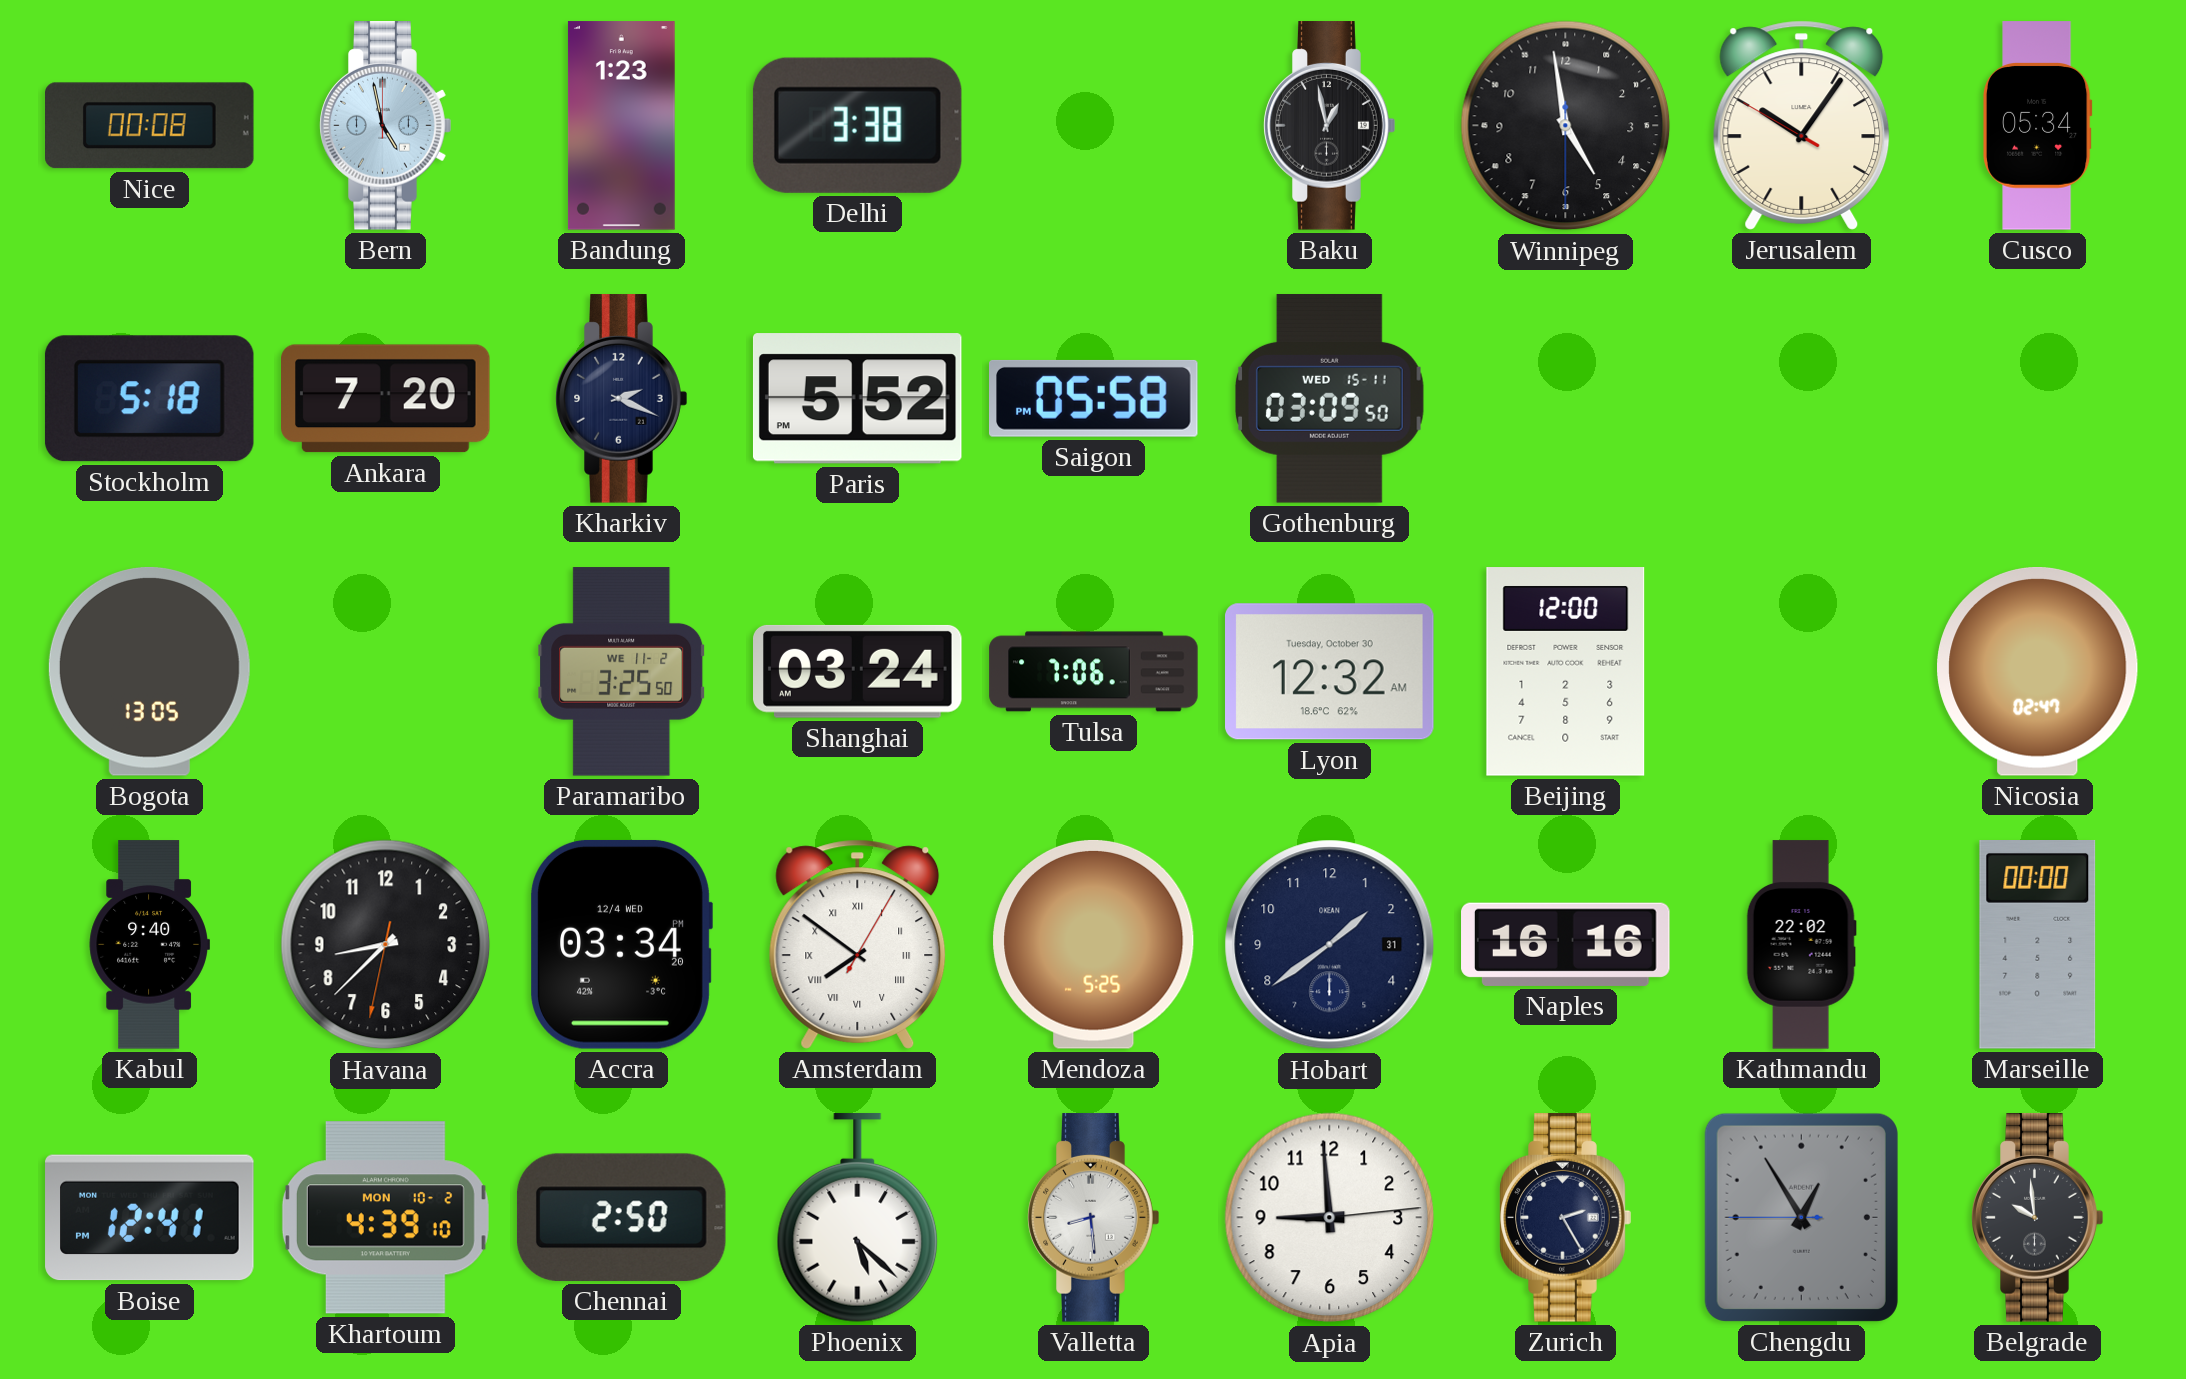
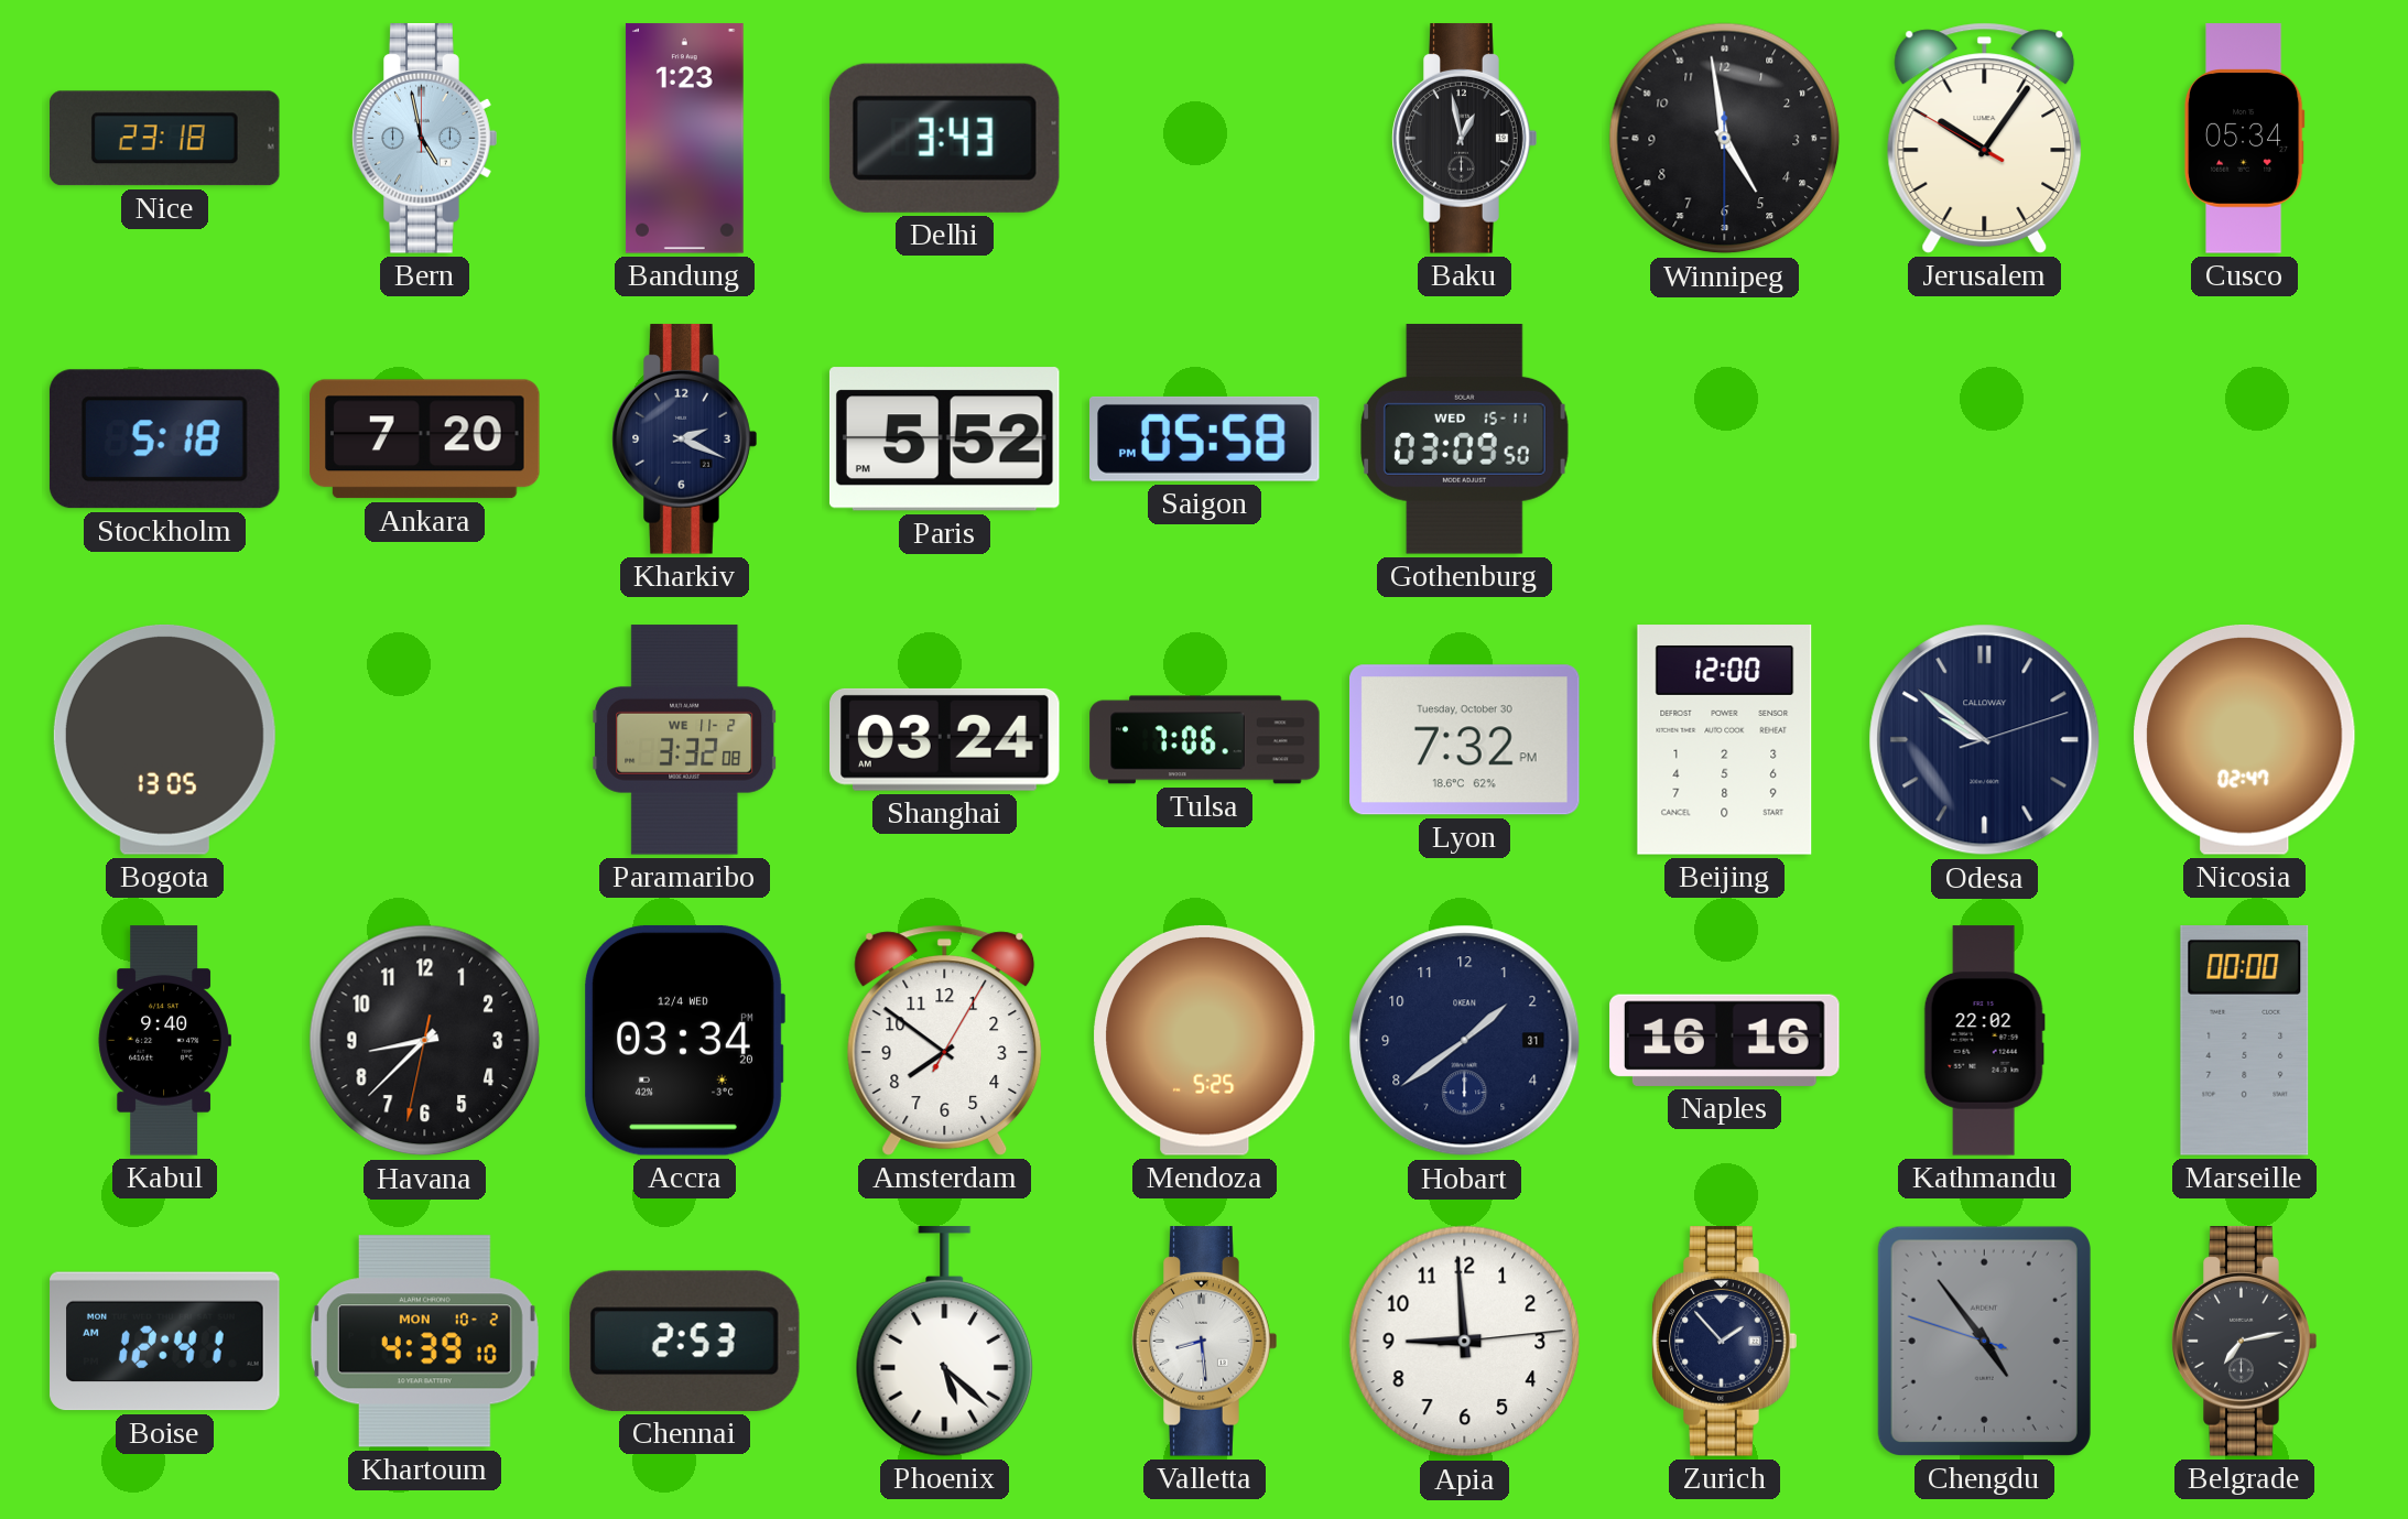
Nice: 00:08 -> 23:18
Delhi: 3:38 -> 3:43
Paramaribo: 3:25 -> 3:32
Lyon: 12:32 -> 7:32
Odesa: none -> 9:51
Amsterdam numerals: Roman -> Arabic
Boise: 12:41 PM -> 12:41 AM
Chennai: 2:50 -> 2:53
Zurich: 2:25 -> 1:53
Chengdu: 12:54 -> 4:53
Belgrade: 9:59 -> 7:13
